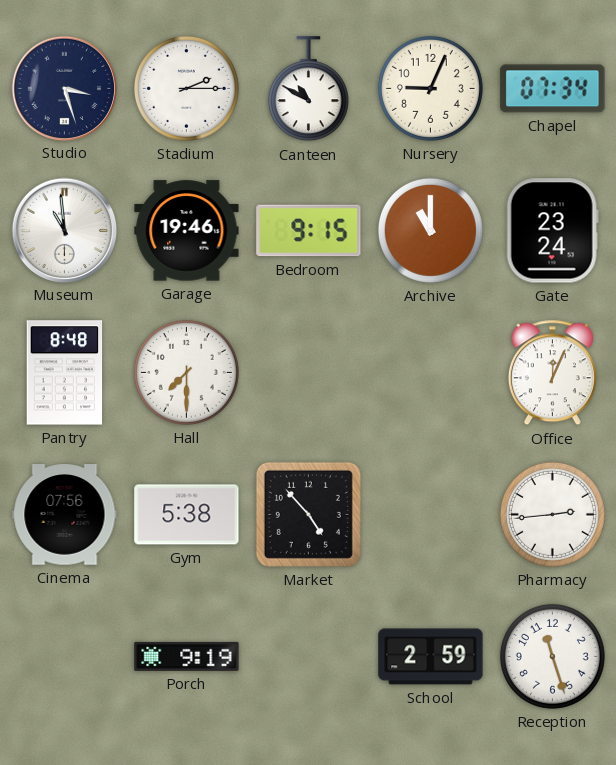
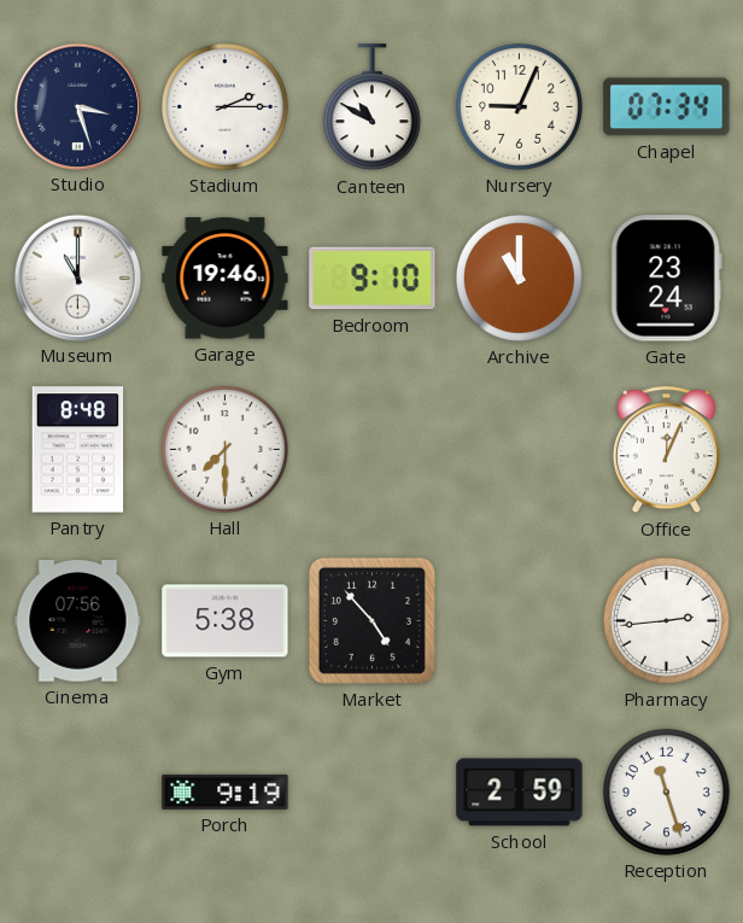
Museum: 10:59 -> 11:00
Bedroom: 9:15 -> 9:10
